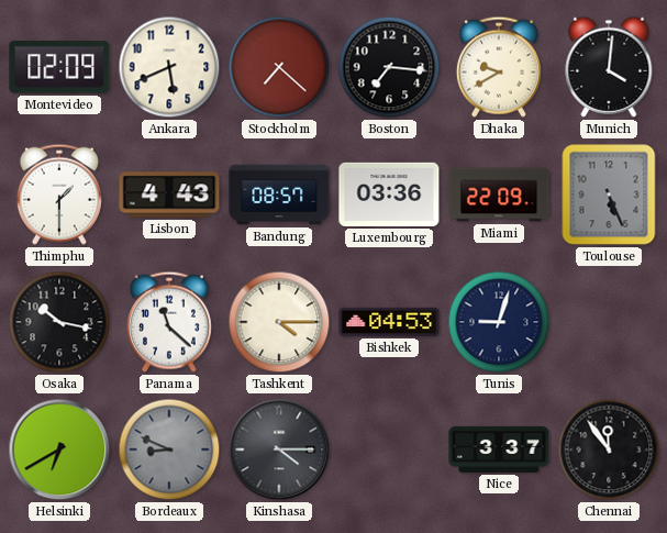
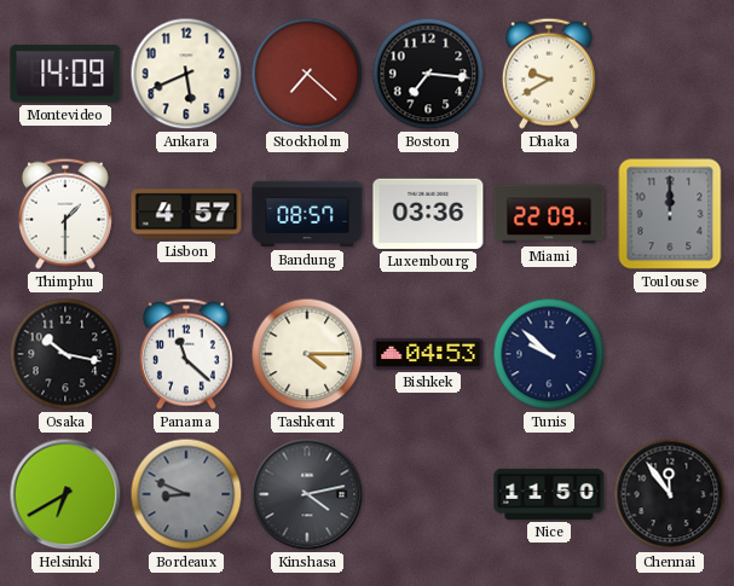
Montevideo: 02:09 -> 14:09
Munich: 4:01 -> none
Lisbon: 4:43 -> 4:57
Toulouse: 5:26 -> 12:00
Tunis: 9:03 -> 9:52
Kinshasa: 4:15 -> 4:13
Nice: 3:37 -> 11:50
